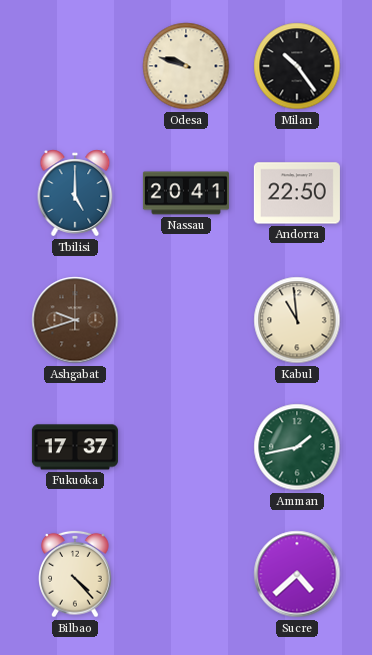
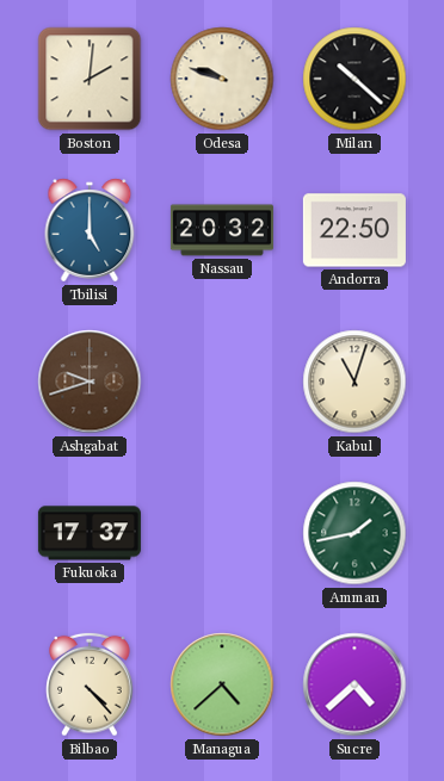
Boston: none -> 2:01
Milan: 10:24 -> 10:22
Nassau: 20:41 -> 20:32
Kabul: 10:59 -> 11:03
Managua: none -> 4:38
